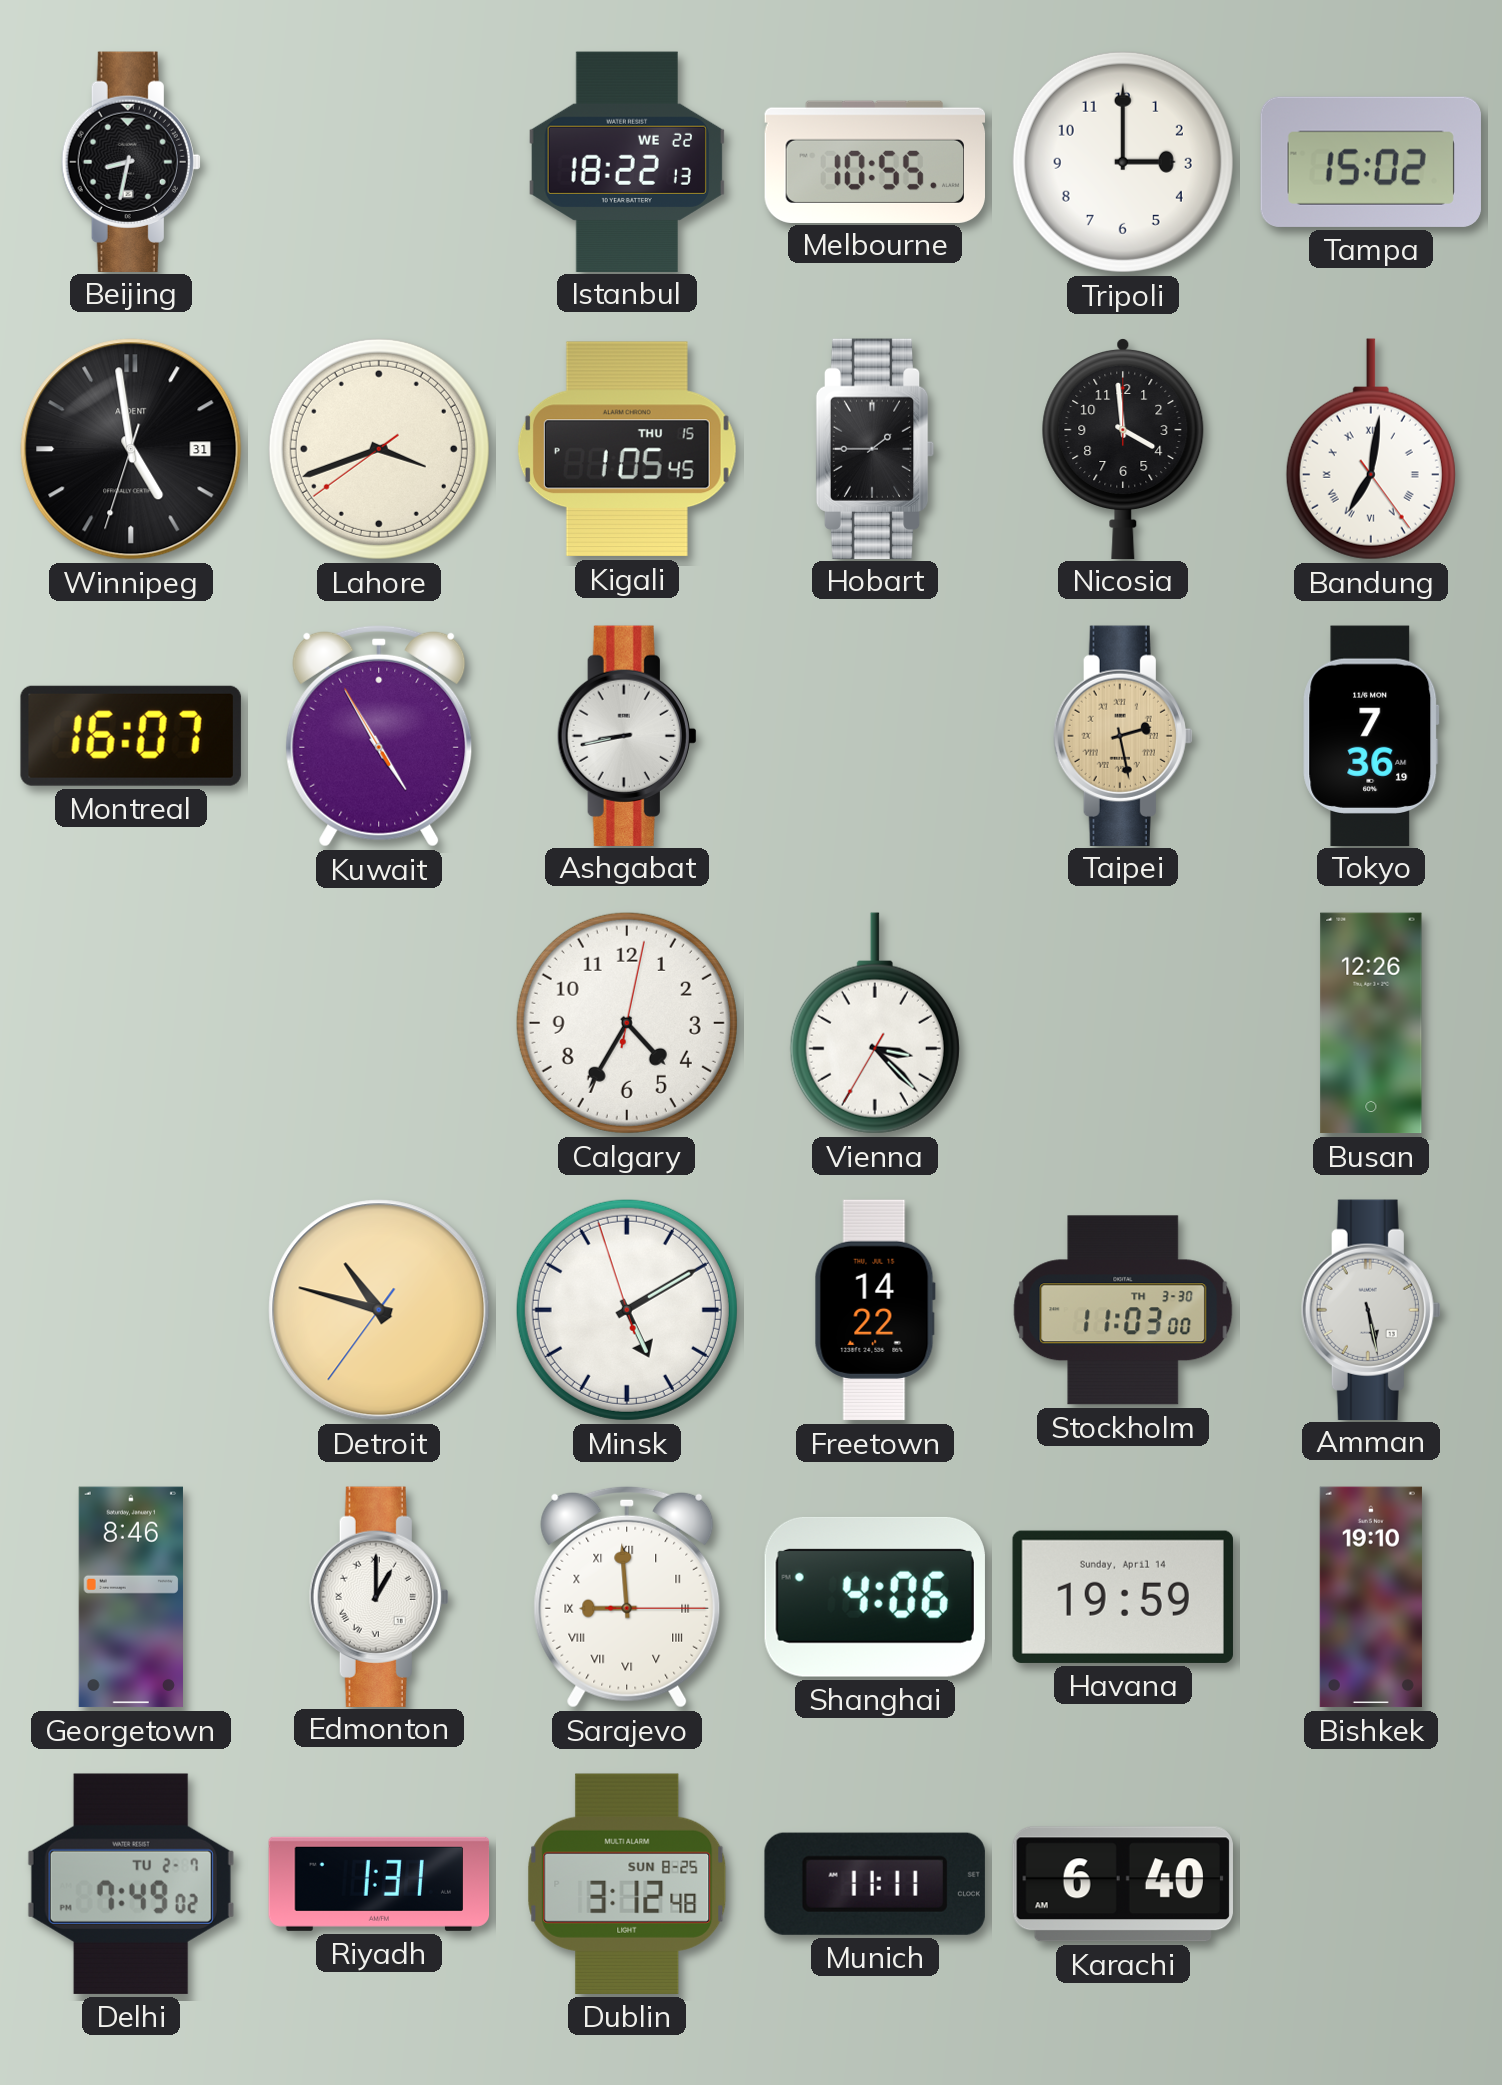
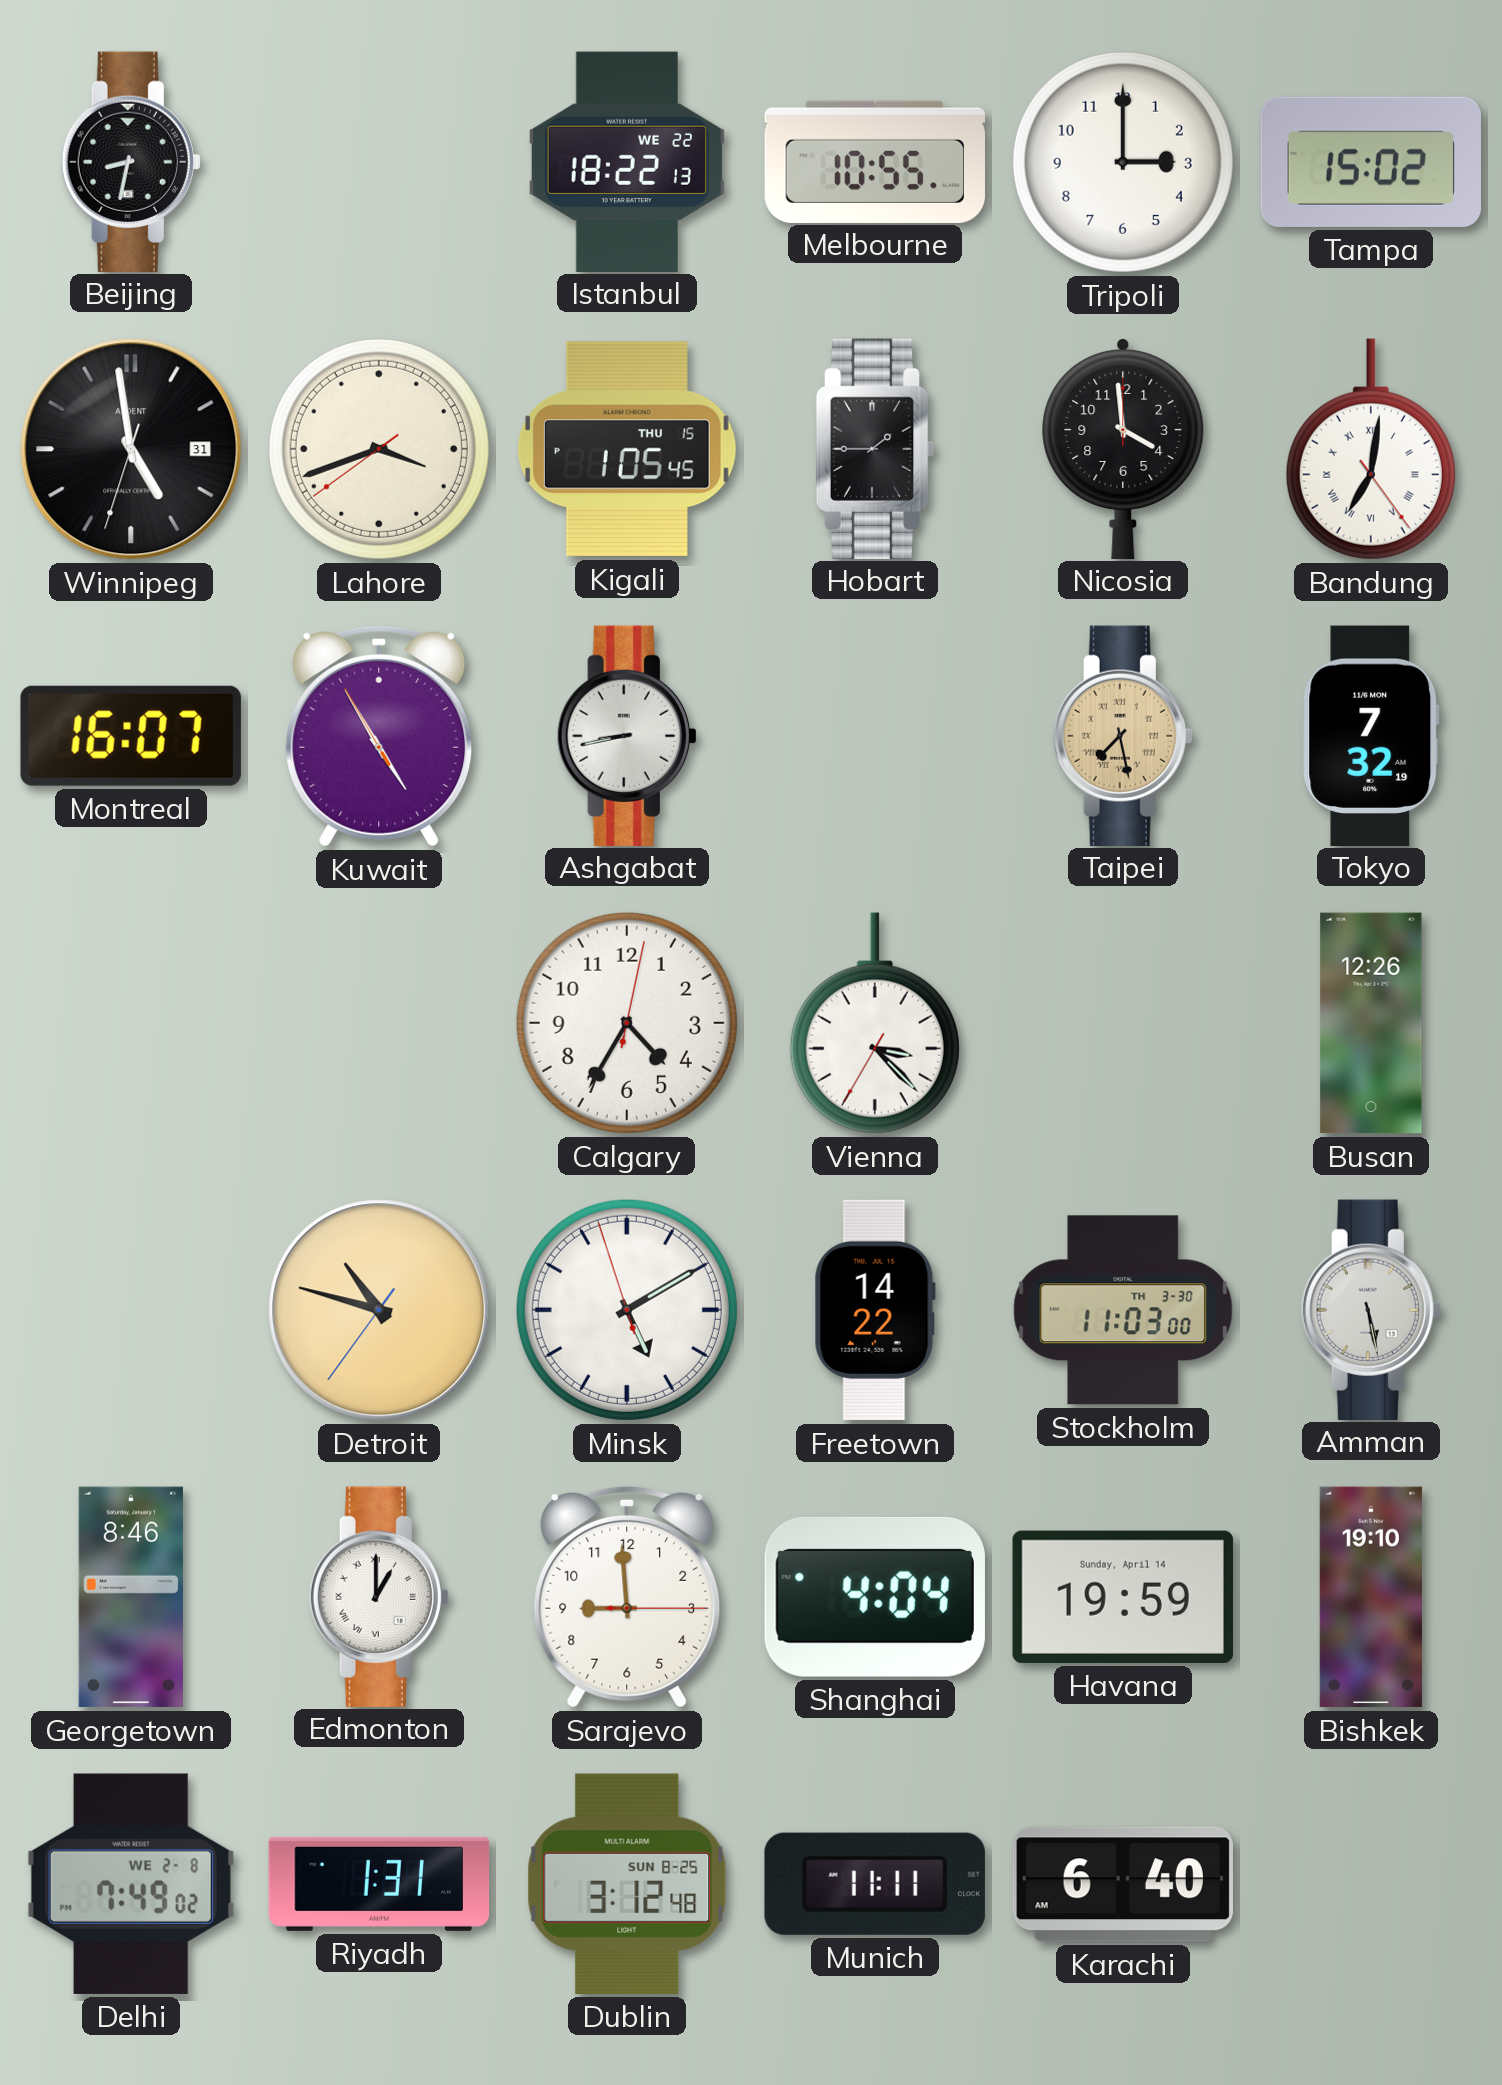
Taipei: 2:28 -> 7:28
Tokyo: 7:36 -> 7:32
Sarajevo numerals: Roman -> Arabic
Shanghai: 4:06 -> 4:04
Delhi date: TU 2-7 -> WE 2-8
